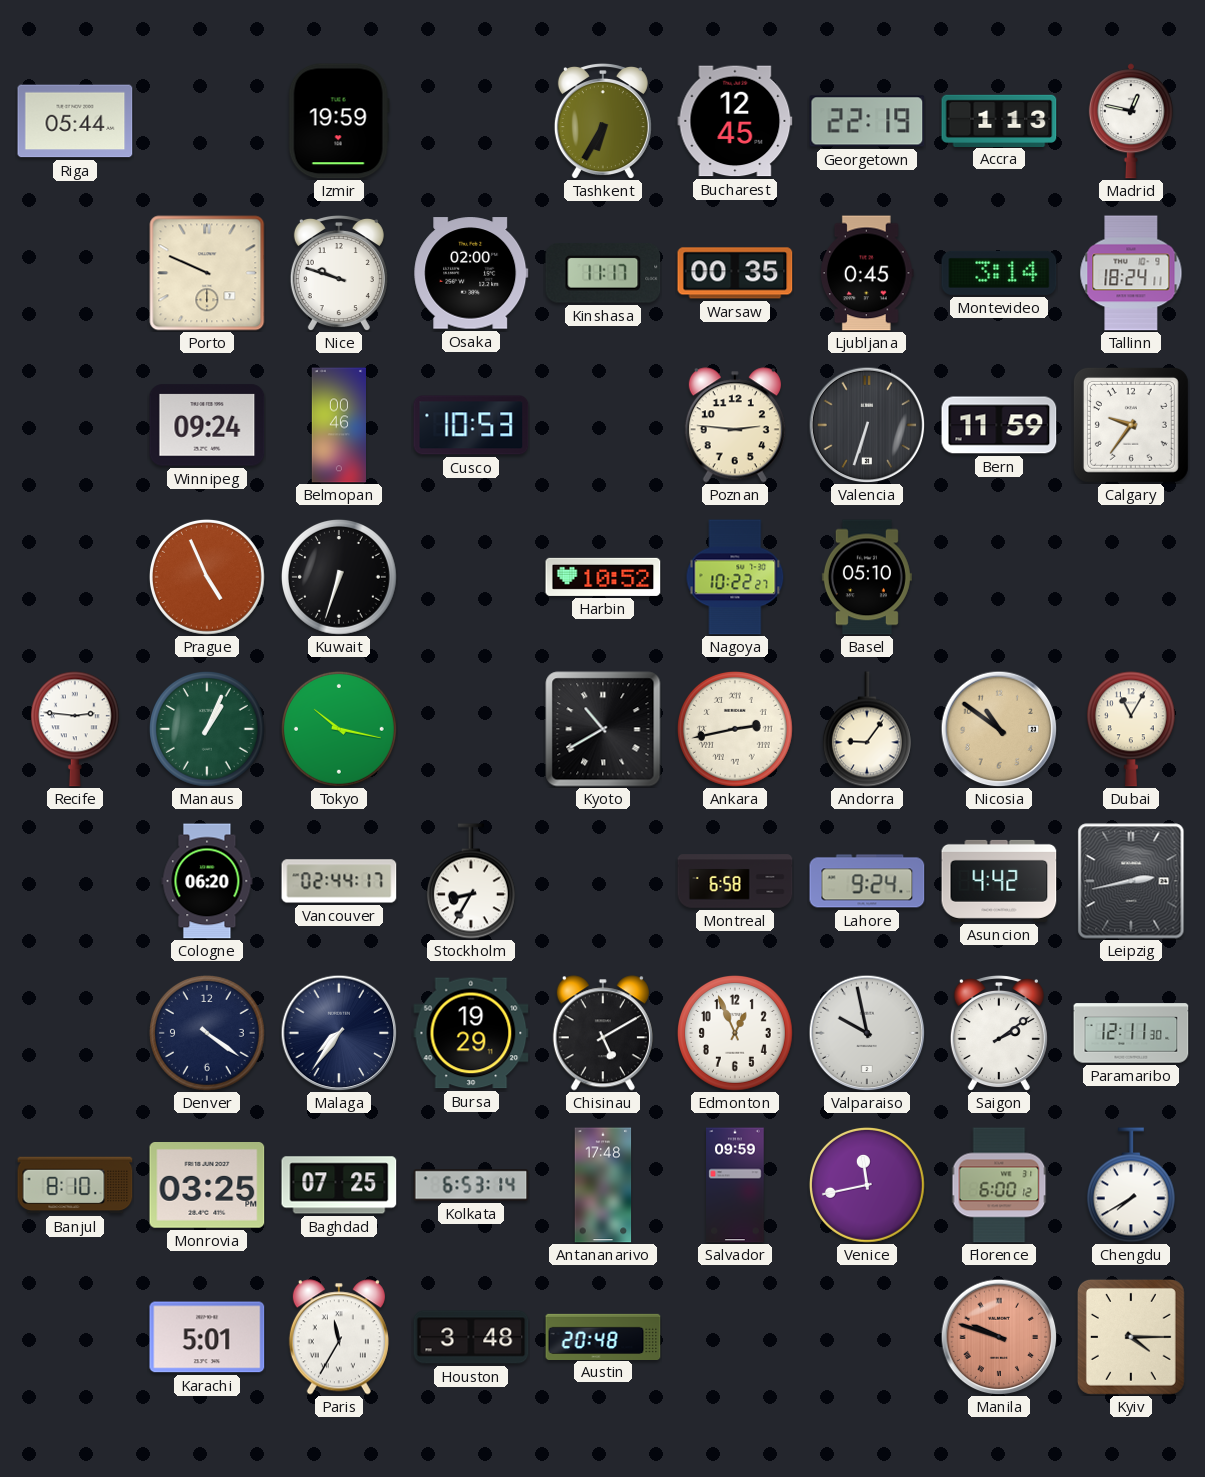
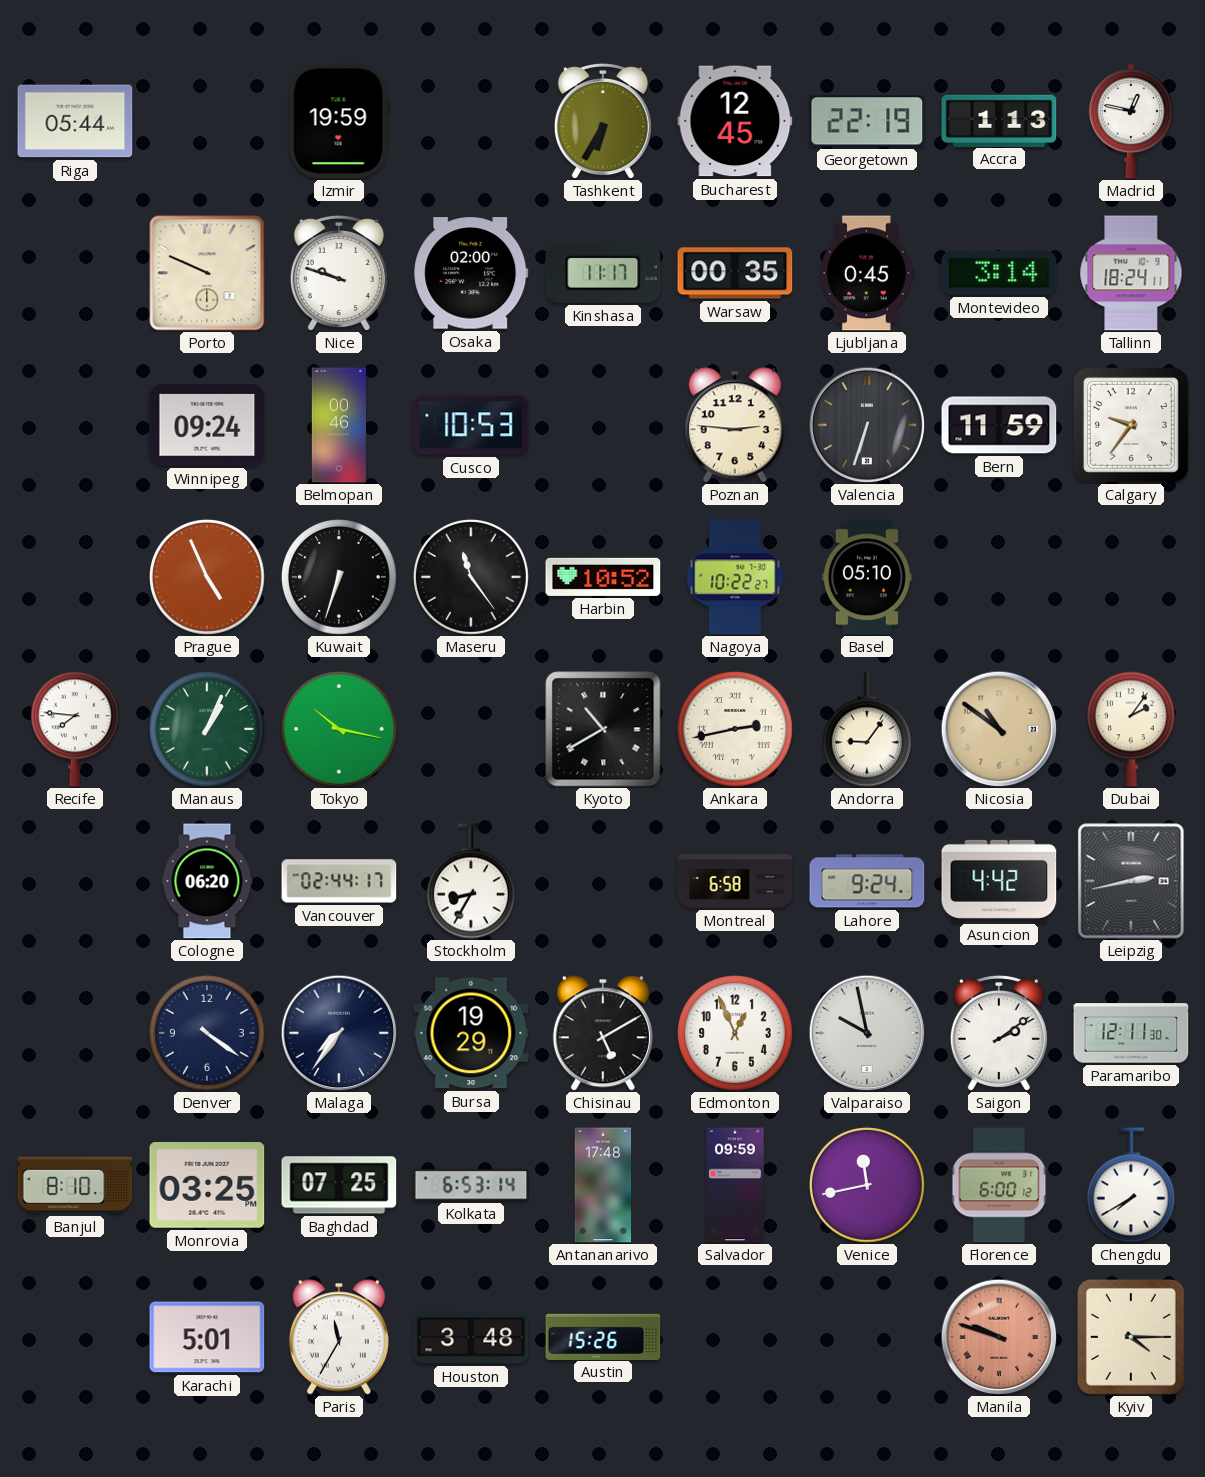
Maseru: none -> 11:24
Recife: 2:46 -> 7:46
Dubai: 11:05 -> 2:06
Austin: 20:48 -> 15:26
